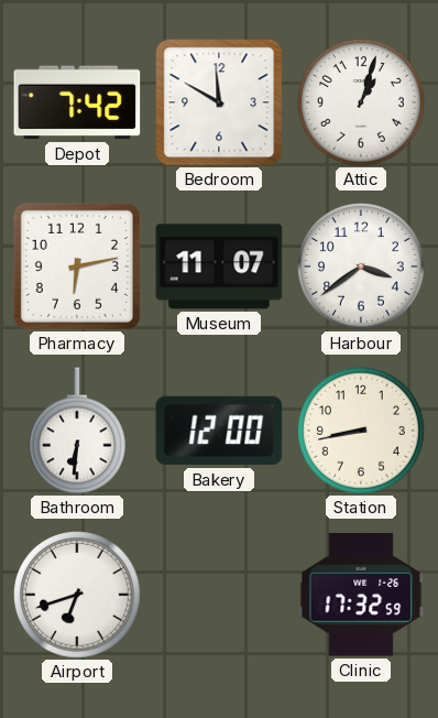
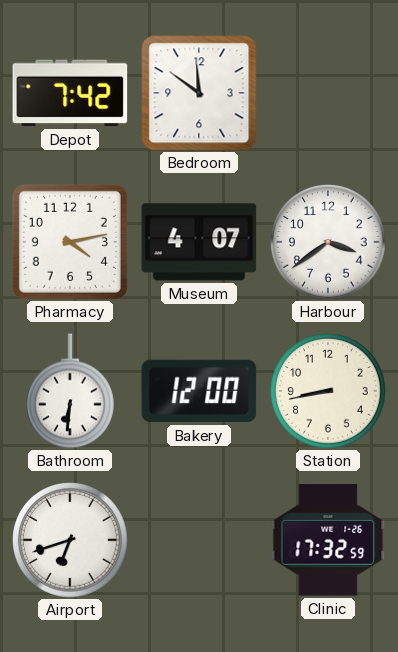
Bedroom: 11:50 -> 11:51
Attic: 1:03 -> none
Pharmacy: 6:13 -> 4:13
Museum: 11:07 -> 4:07
